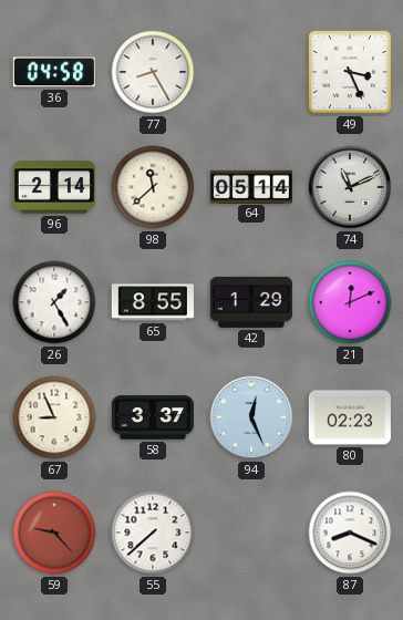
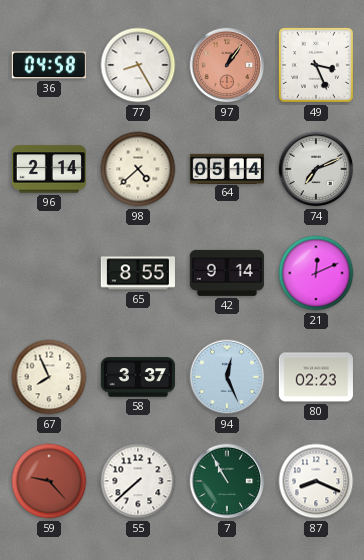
97: none -> 1:06
98: 11:38 -> 4:38
74: 11:11 -> 7:11
26: 1:25 -> none
42: 1:29 -> 9:14
67: 8:56 -> 7:56
7: none -> 10:55
